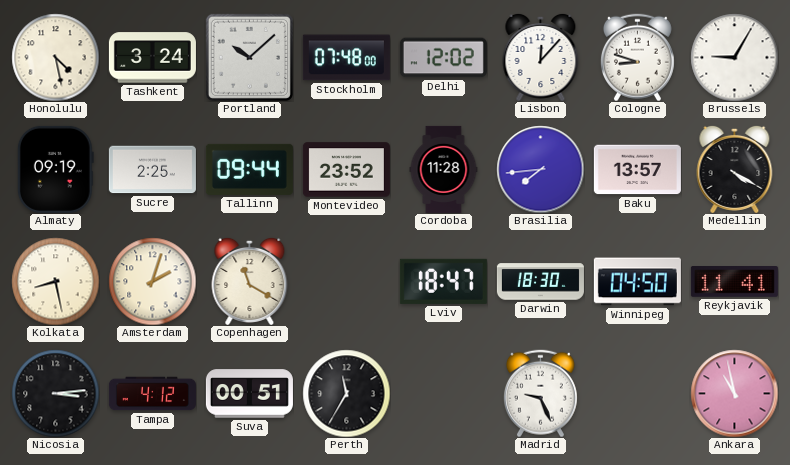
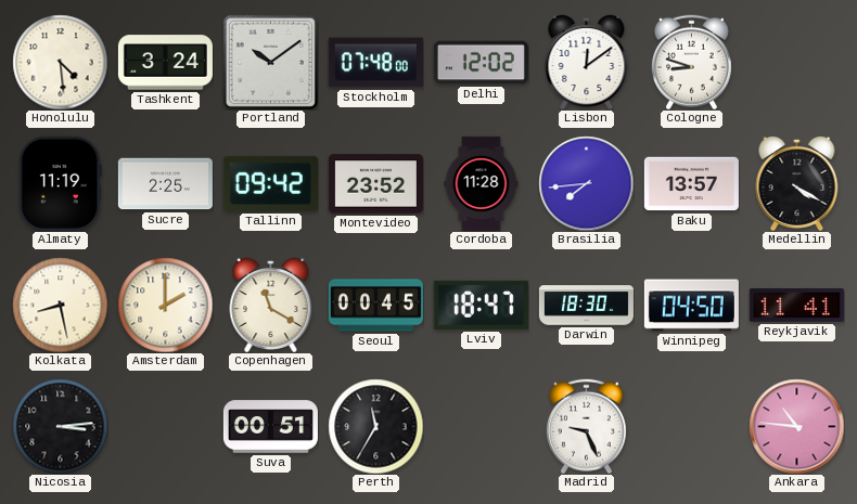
Honolulu: 4:28 -> 4:29
Portland: 10:08 -> 10:09
Lisbon: 12:07 -> 12:09
Brussels: 9:05 -> none
Almaty: 09:19 -> 11:19
Tallinn: 09:44 -> 09:42
Amsterdam: 2:03 -> 2:00
Seoul: none -> 00:45
Tampa: 4:12 -> none
Ankara: 10:58 -> 10:46
